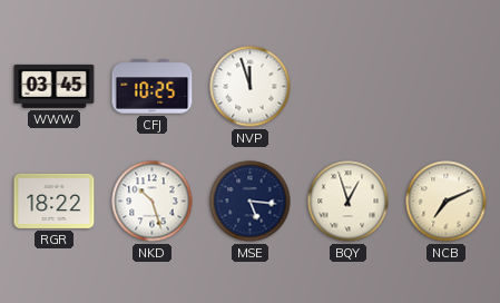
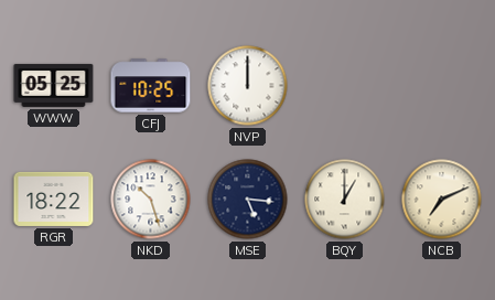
WWW: 03:45 -> 05:25
NVP: 11:57 -> 12:00
BQY: 12:57 -> 1:00
